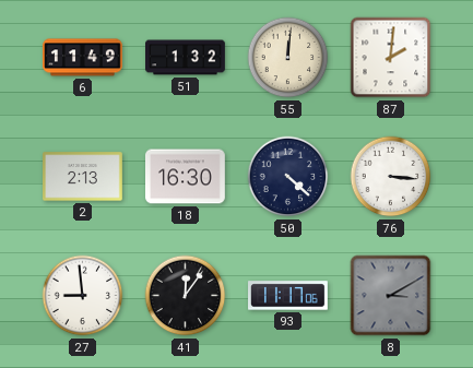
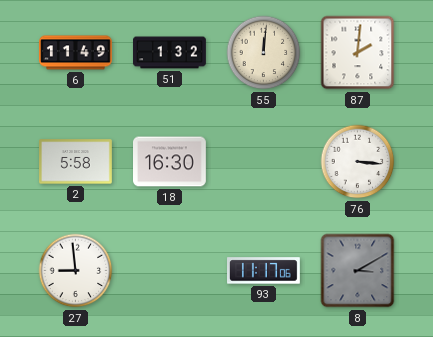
2: 2:13 -> 5:58
50: 4:22 -> none
41: 12:06 -> none
